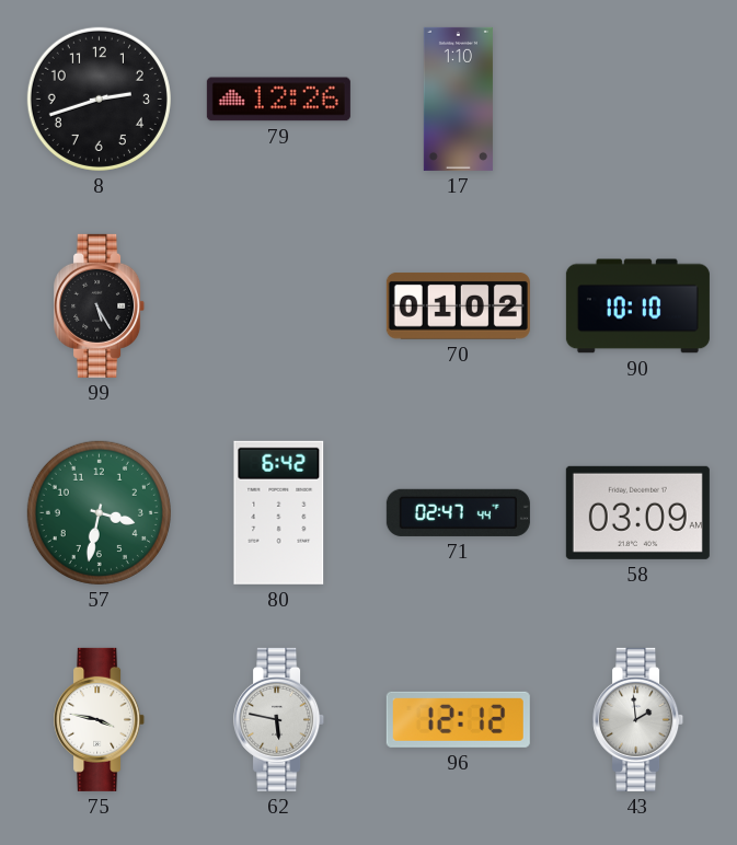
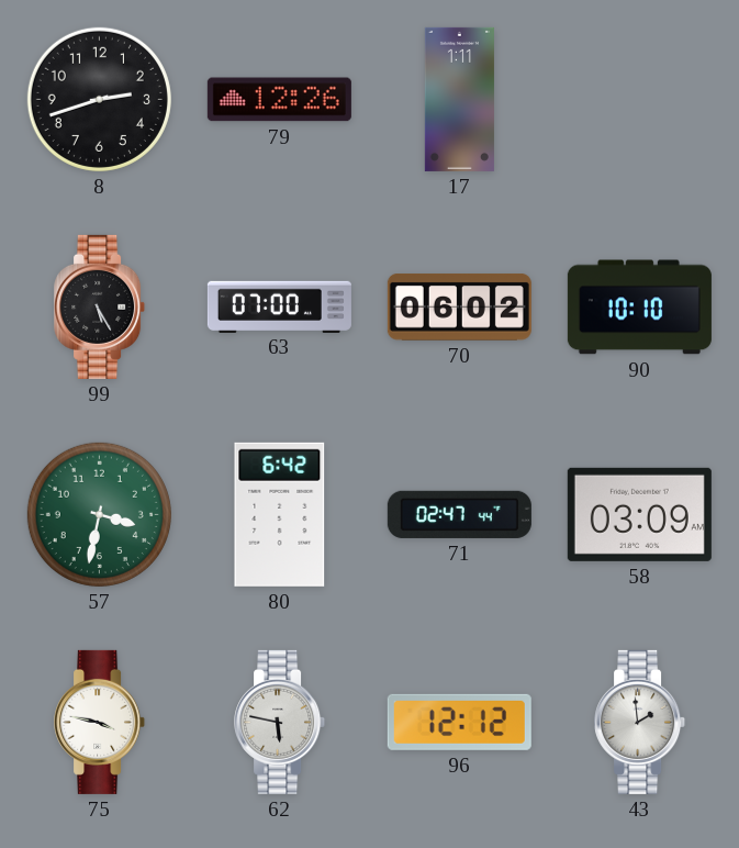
17: 1:10 -> 1:11
63: none -> 07:00
70: 01:02 -> 06:02
